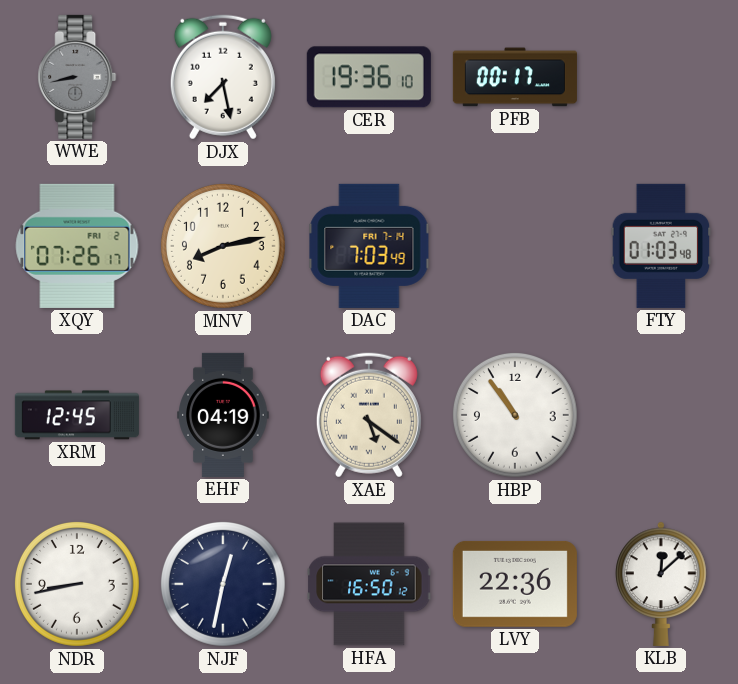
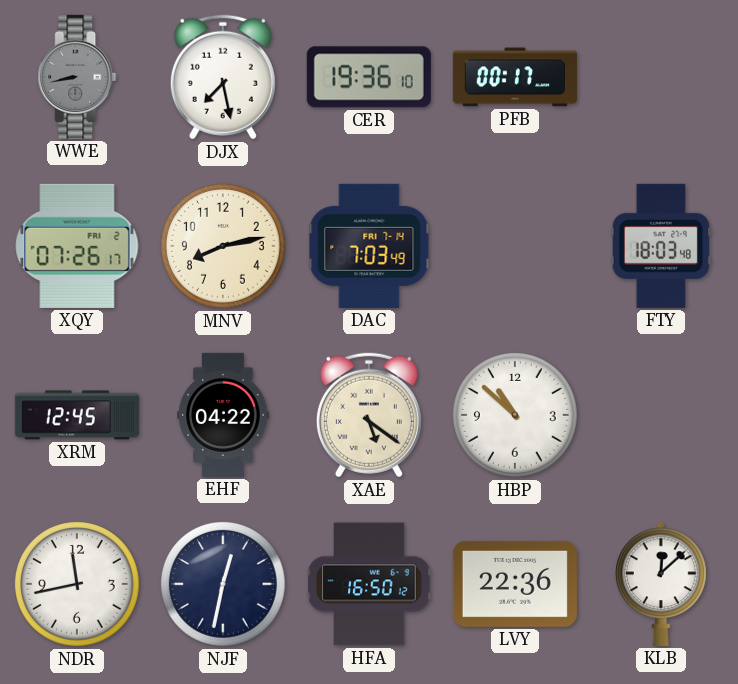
FTY: 01:03 -> 18:03
EHF: 04:19 -> 04:22
HBP: 10:54 -> 10:52
NDR: 8:43 -> 11:43
